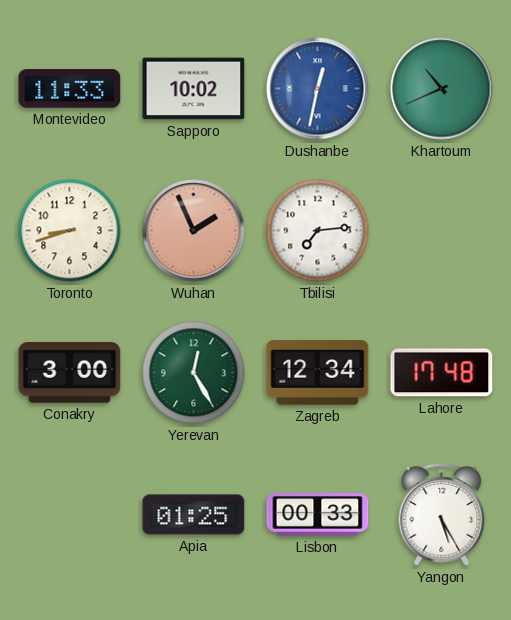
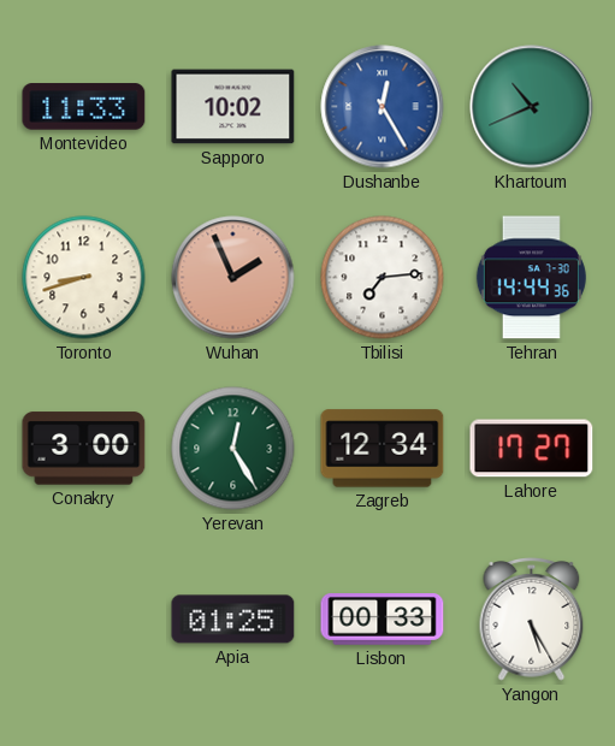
Dushanbe: 12:32 -> 12:25
Tehran: none -> 14:44
Lahore: 17:48 -> 17:27
